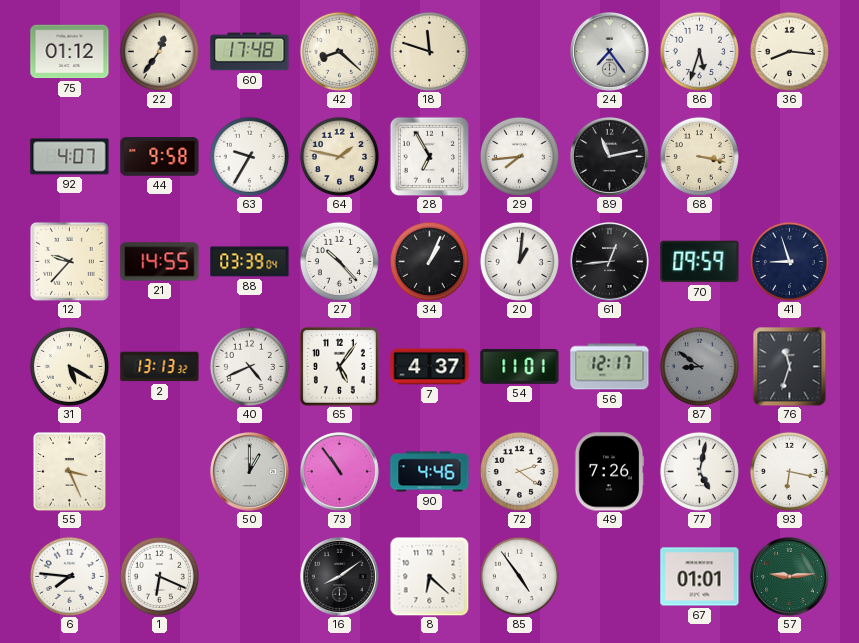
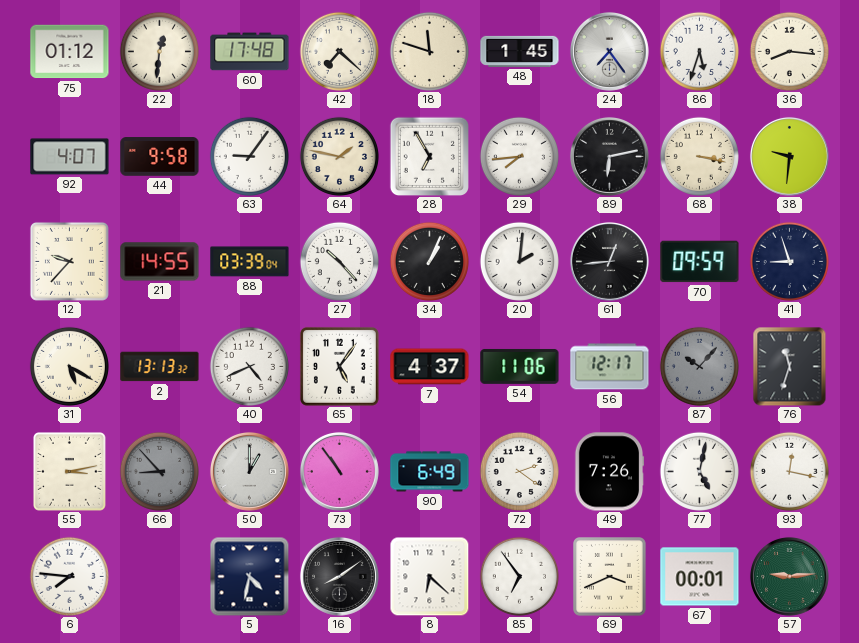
22: 12:36 -> 12:31
42: 8:22 -> 7:22
48: none -> 1:45
63: 9:35 -> 9:06
89: 11:13 -> 6:13
38: none -> 9:31
20: 1:01 -> 2:01
54: 11:01 -> 11:06
87: 8:51 -> 10:07
55: 3:26 -> 3:13
66: none -> 8:53
90: 4:46 -> 6:49
93: 6:17 -> 12:17
1: 6:19 -> none
5: none -> 4:32
85: 4:54 -> 6:54
69: none -> 3:41
67: 01:01 -> 00:01
